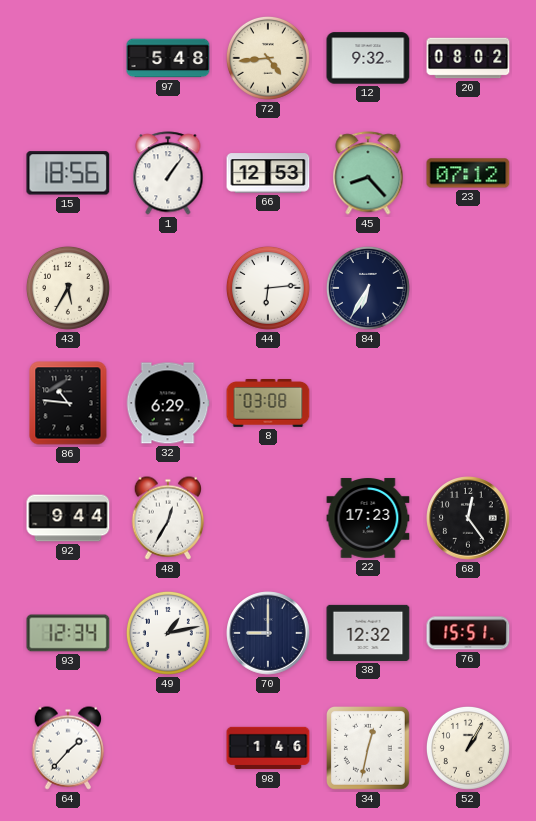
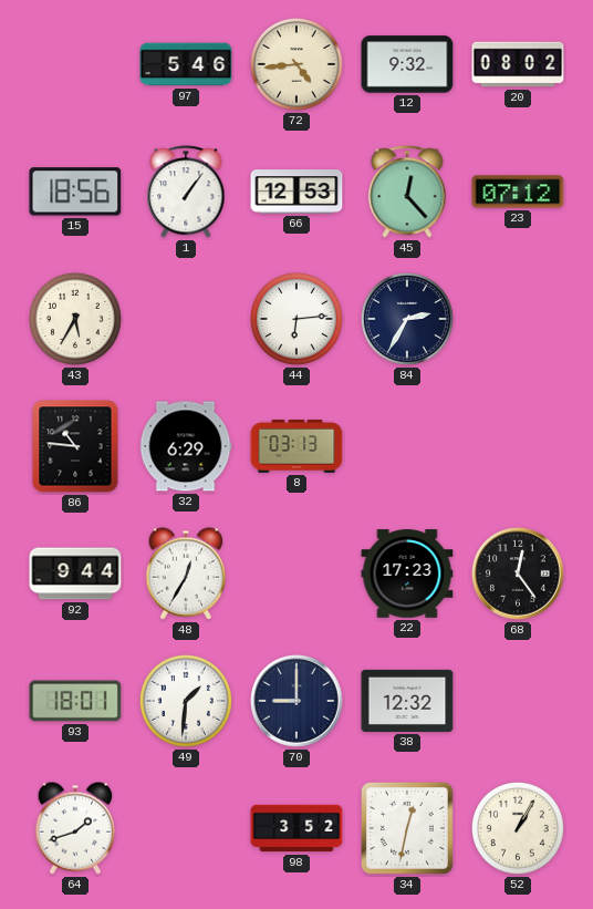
97: 5:48 -> 5:46
45: 8:23 -> 12:23
84: 6:35 -> 2:35
8: 03:08 -> 03:13
93: 12:34 -> 18:01
49: 1:13 -> 1:31
76: 15:51 -> none
64: 1:37 -> 1:42
98: 1:46 -> 3:52
